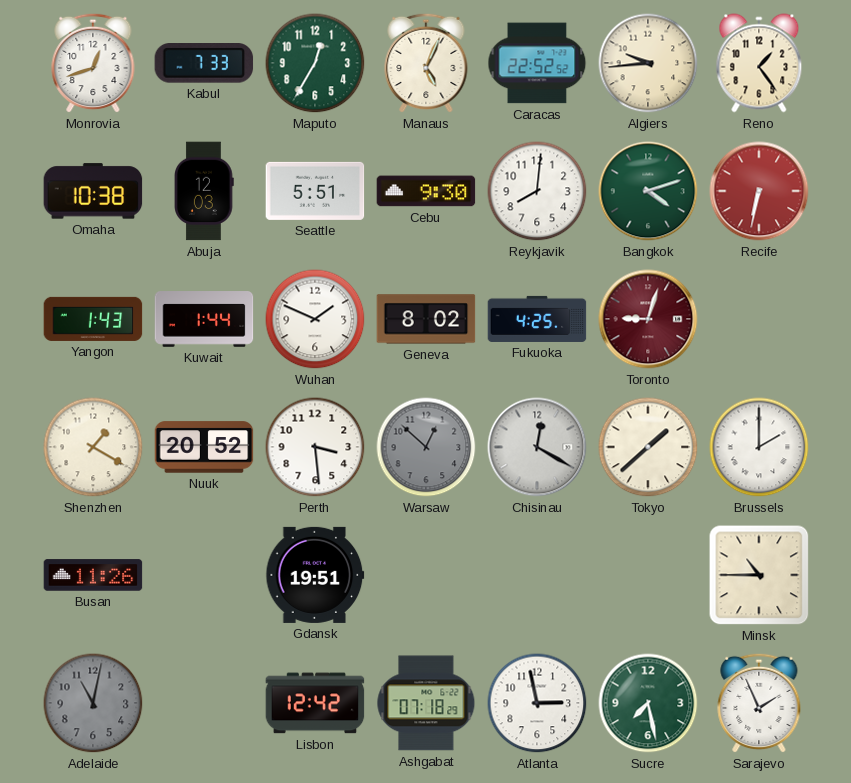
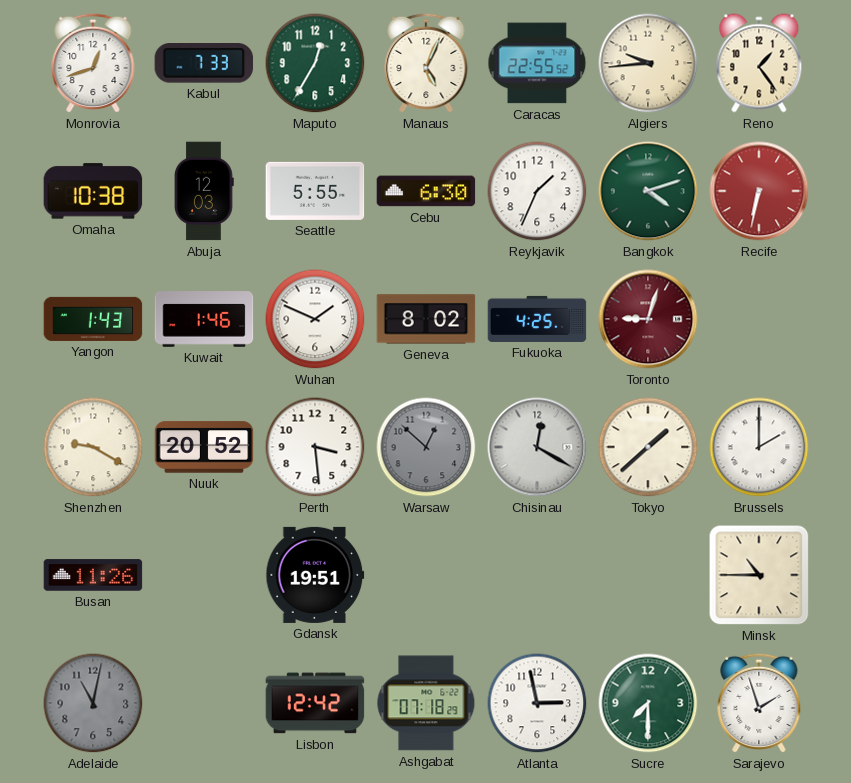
Caracas: 22:52 -> 22:55
Seattle: 5:51 -> 5:55
Cebu: 9:30 -> 6:30
Reykjavik: 8:01 -> 1:34
Kuwait: 1:44 -> 1:46
Shenzhen: 1:20 -> 9:20
Sucre: 7:28 -> 7:30
Sarajevo: 1:56 -> 1:57
